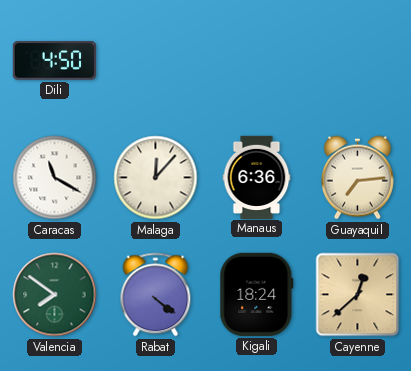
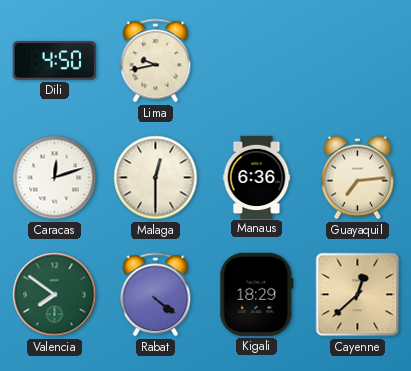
Lima: none -> 9:43
Caracas: 11:20 -> 12:12
Malaga: 12:07 -> 12:30
Kigali: 18:24 -> 18:29
